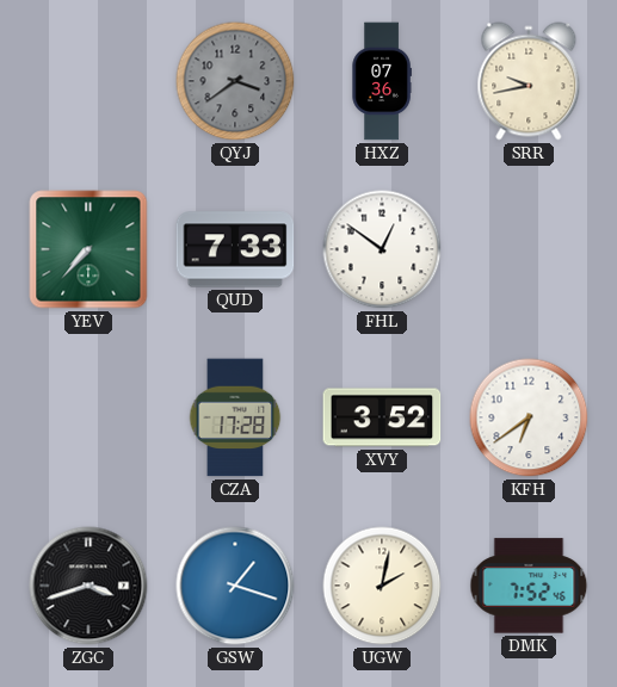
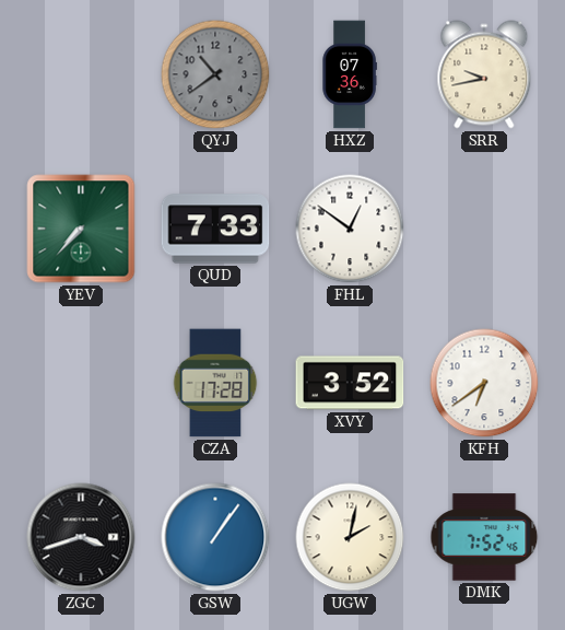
QYJ: 3:39 -> 10:39
GSW: 1:18 -> 1:06
